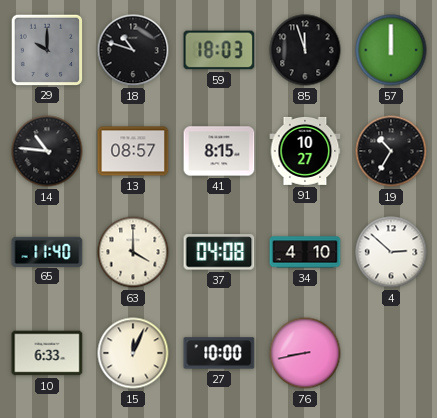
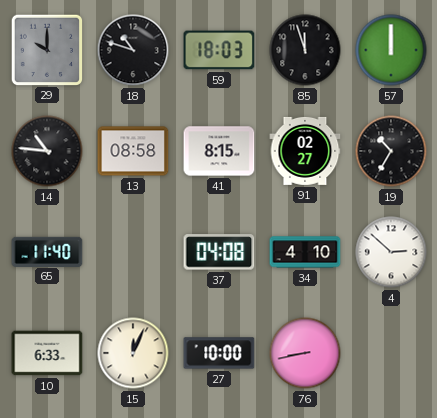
13: 08:57 -> 08:58
91: 10:27 -> 02:27
63: 4:00 -> none
